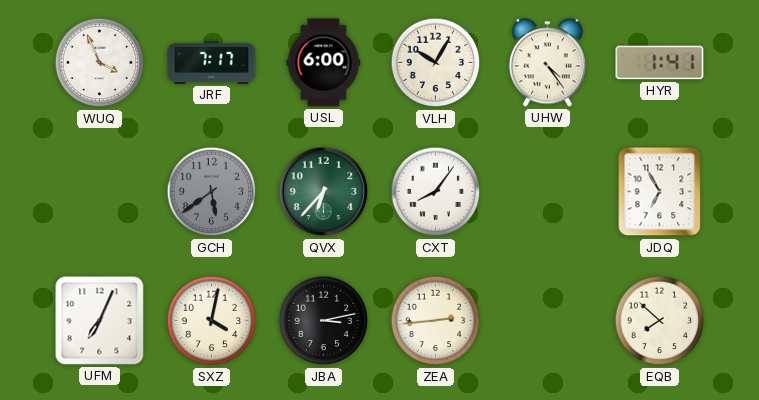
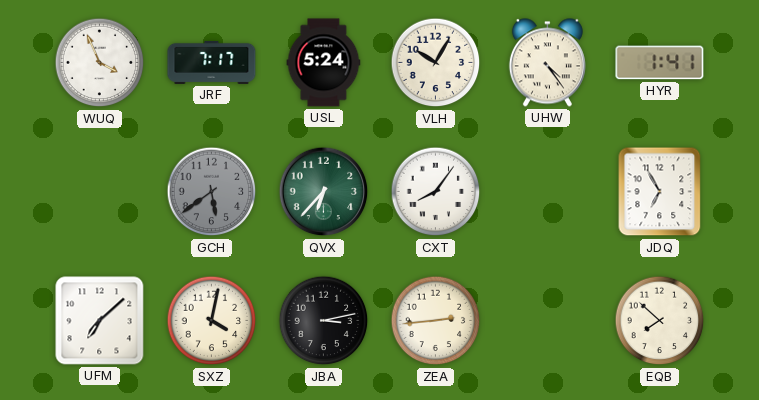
USL: 6:00 -> 5:24
UFM: 7:04 -> 7:08
